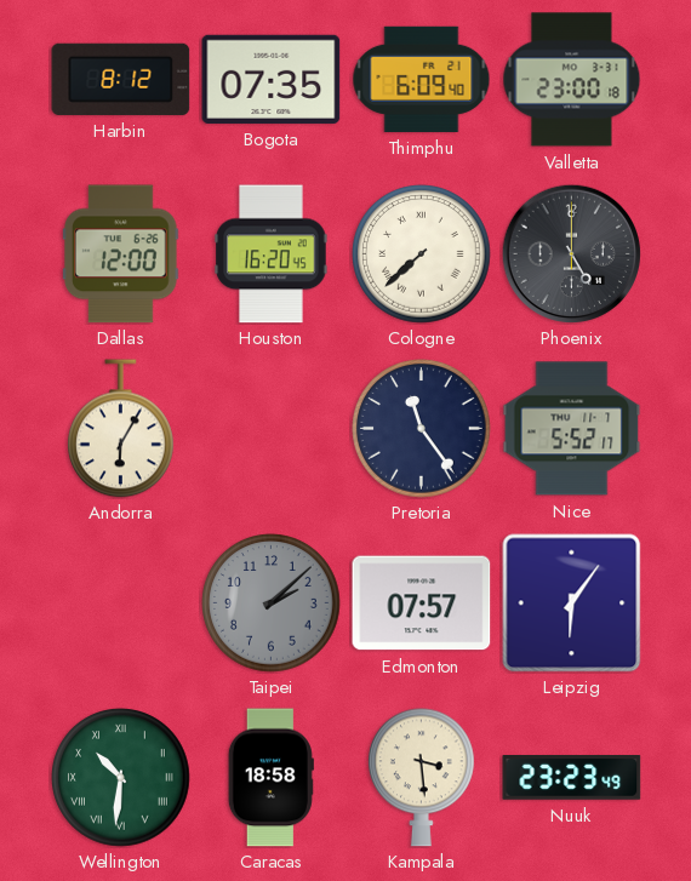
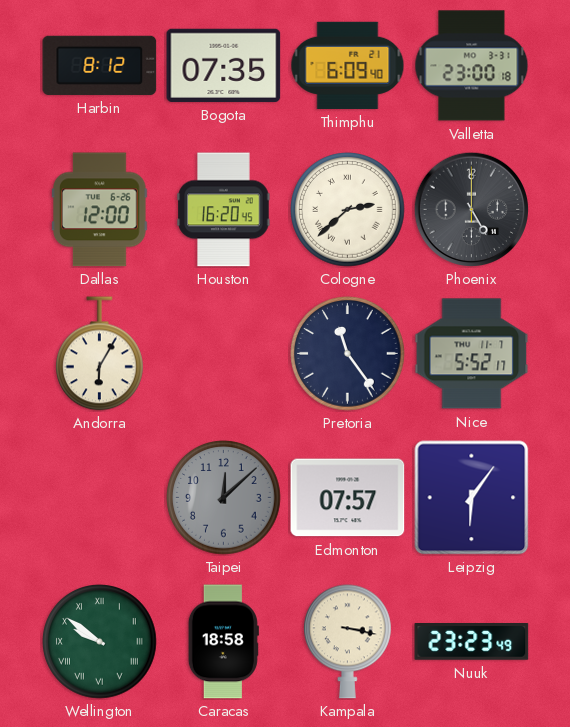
Cologne: 7:38 -> 2:38
Taipei: 2:08 -> 12:08
Wellington: 10:31 -> 9:51
Kampala: 3:29 -> 3:17
